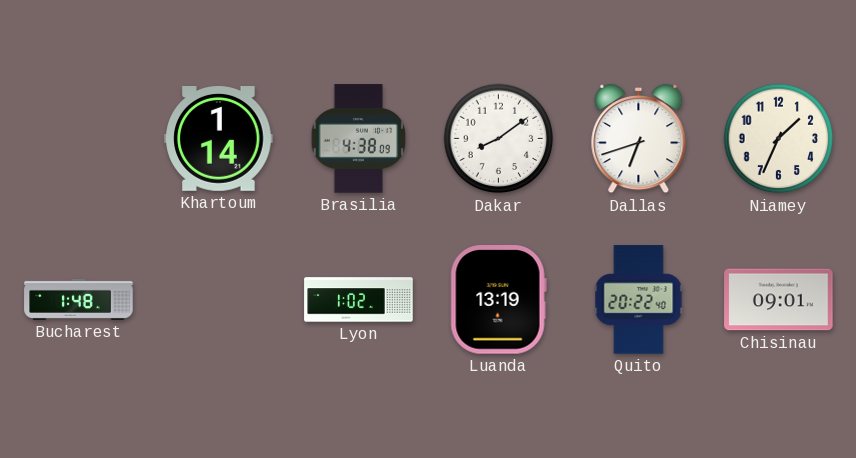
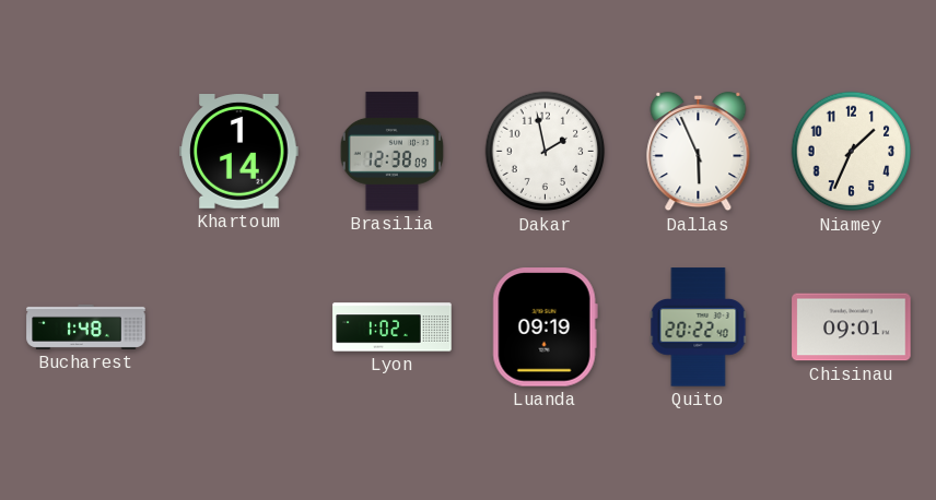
Brasilia: 4:38 -> 12:38
Dakar: 8:09 -> 1:58
Dallas: 6:42 -> 5:56
Luanda: 13:19 -> 09:19
